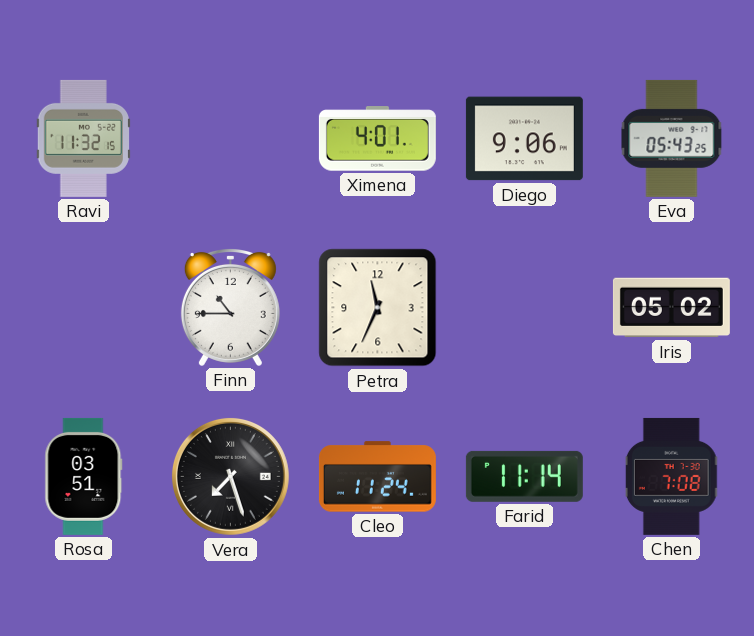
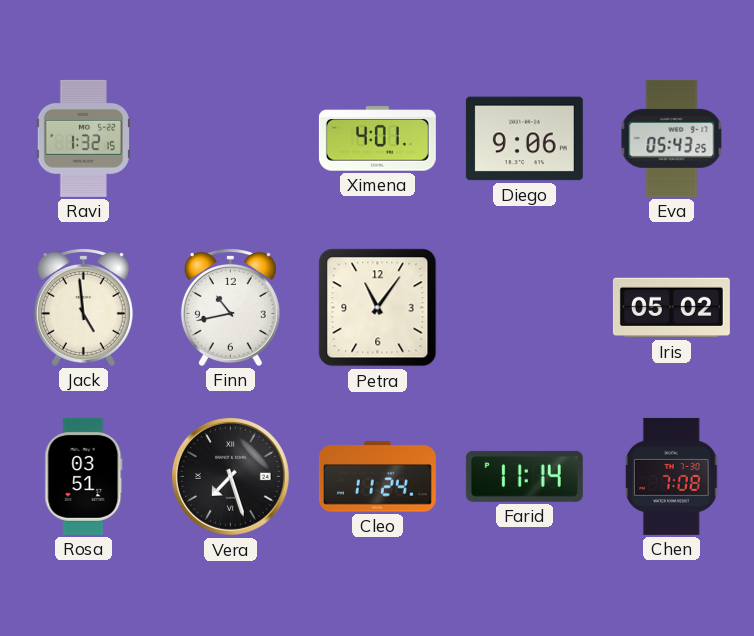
Ravi: 11:32 -> 1:32
Jack: none -> 4:59
Finn: 10:45 -> 10:43
Petra: 11:34 -> 11:06
